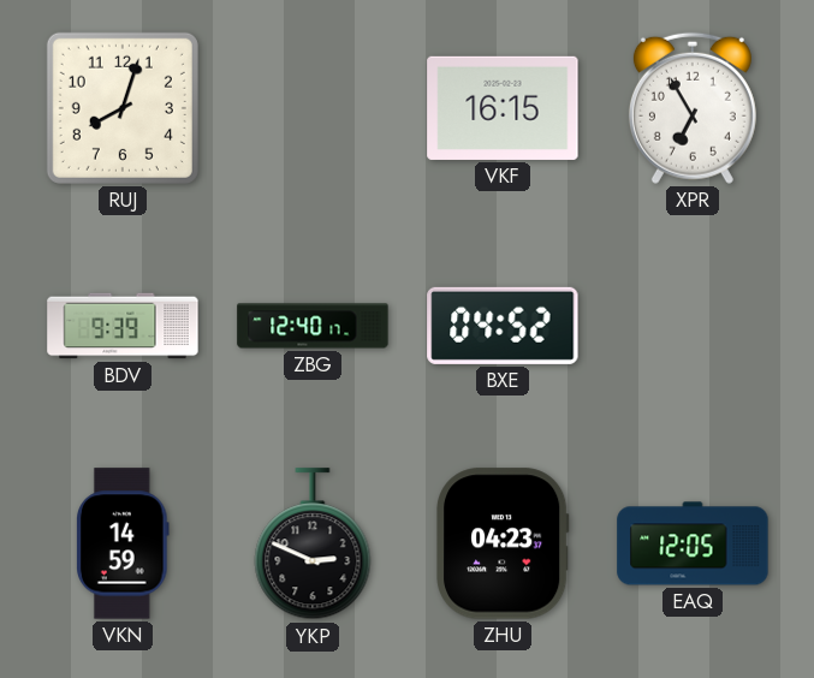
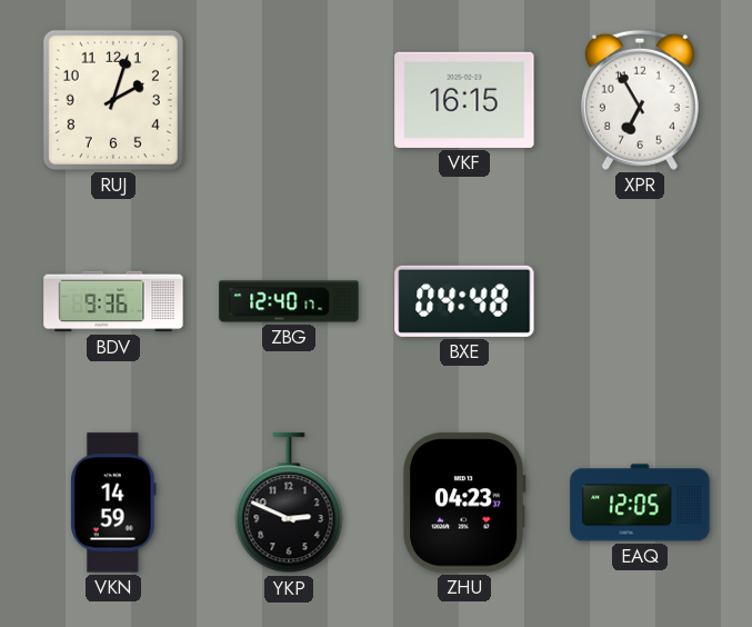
RUJ: 8:03 -> 2:03
BDV: 9:39 -> 9:36
BXE: 04:52 -> 04:48
